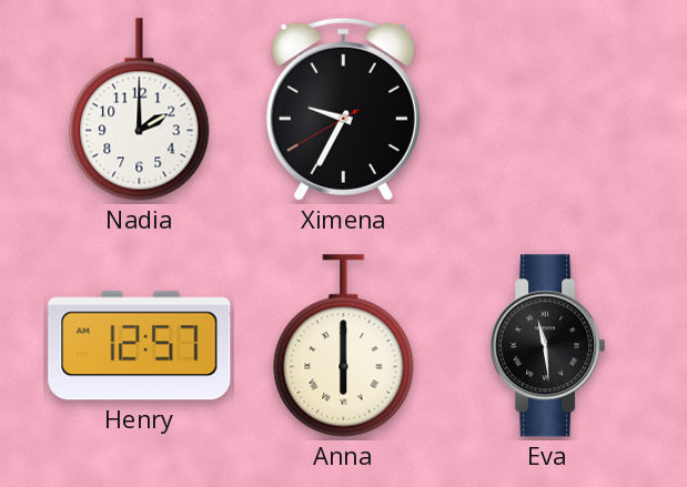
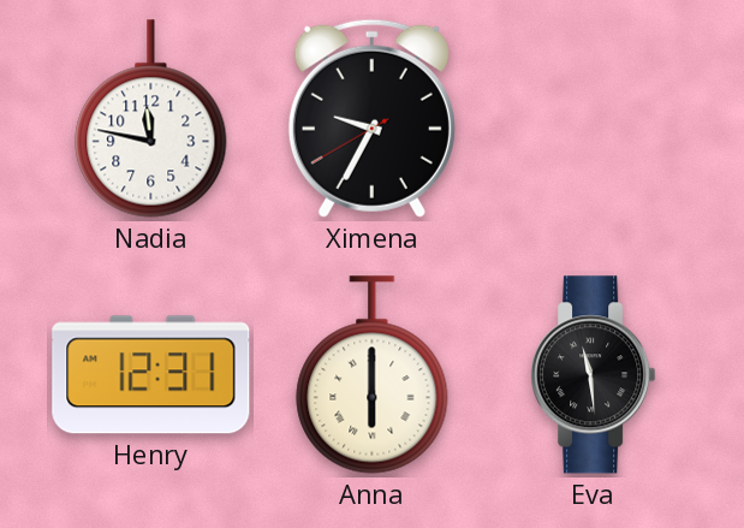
Nadia: 2:00 -> 11:47
Henry: 12:57 -> 12:31
